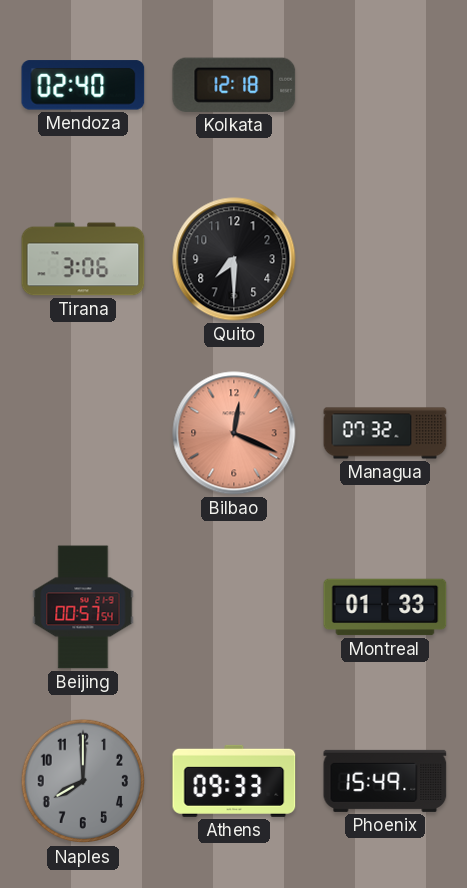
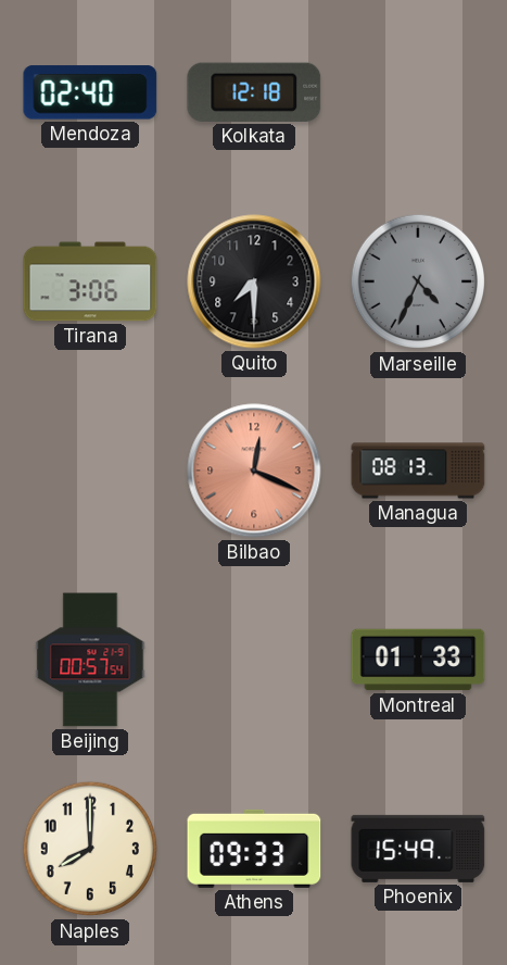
Marseille: none -> 4:34
Managua: 07:32 -> 08:13
Naples dial: grey -> cream
